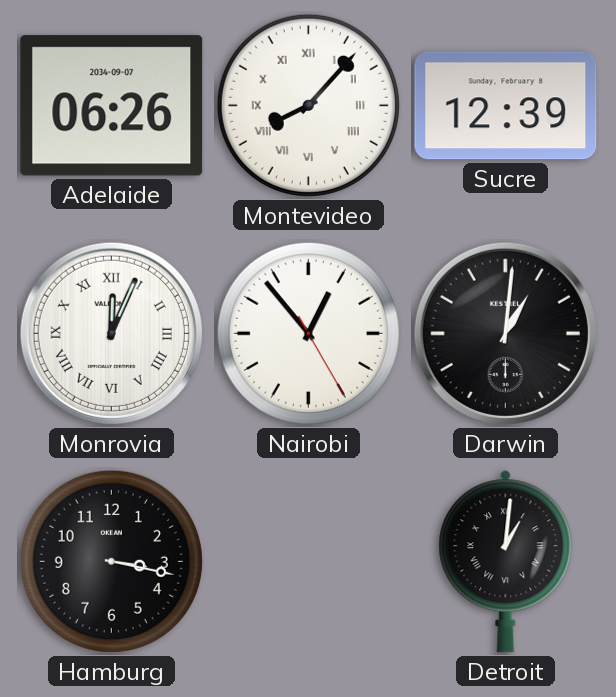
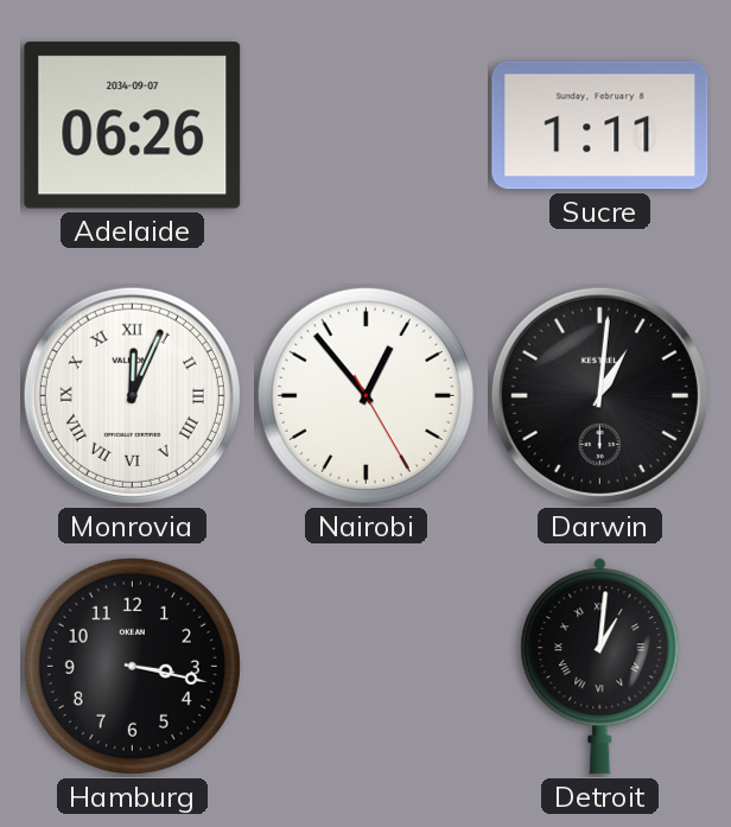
Montevideo: 8:07 -> none
Sucre: 12:39 -> 1:11
